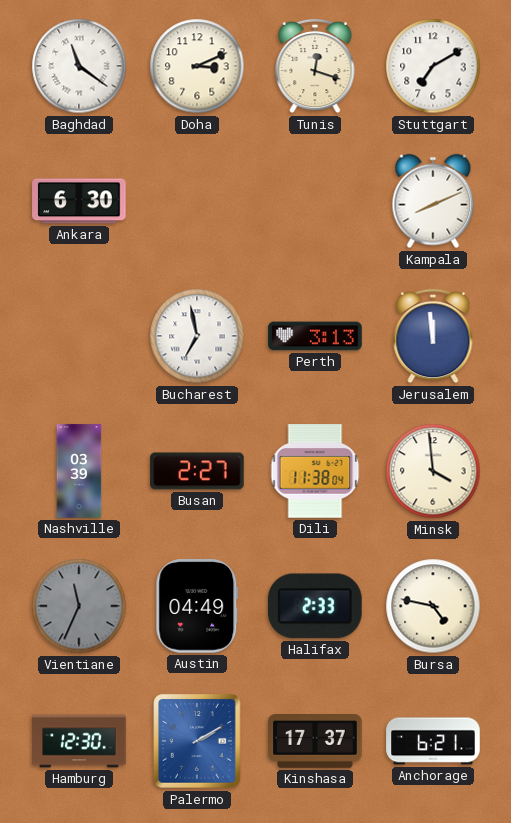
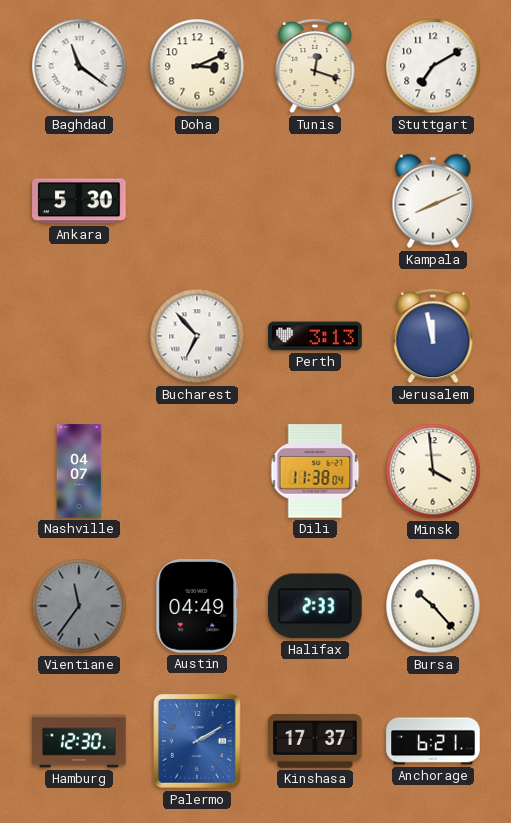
Ankara: 6:30 -> 5:30
Bucharest: 6:58 -> 6:53
Jerusalem: 11:59 -> 11:58
Nashville: 03:39 -> 04:07
Busan: 2:27 -> none
Vientiane: 11:34 -> 11:36
Bursa: 4:47 -> 10:23
